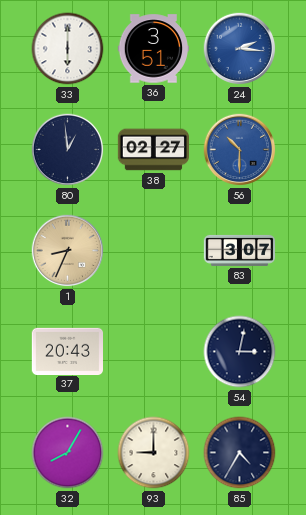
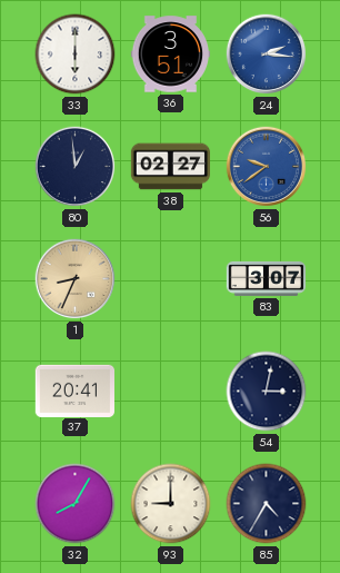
56: 10:30 -> 9:39
37: 20:43 -> 20:41
